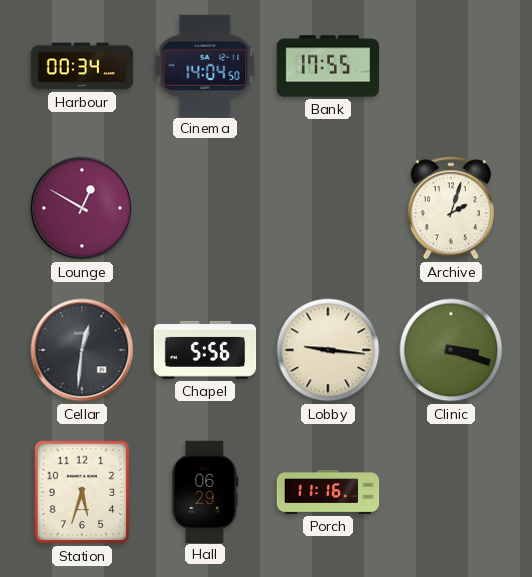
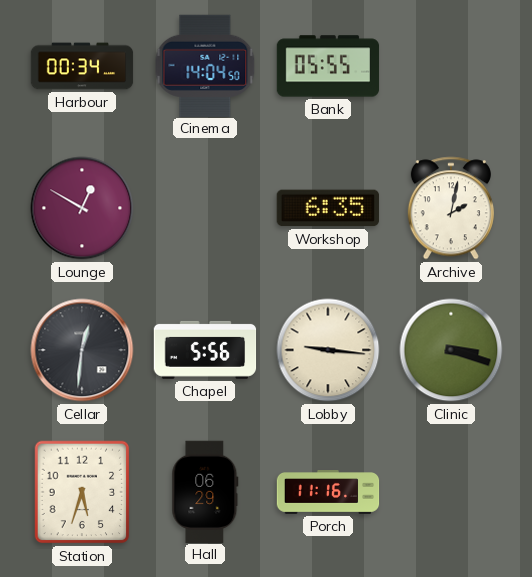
Bank: 17:55 -> 05:55
Workshop: none -> 6:35
Archive: 2:03 -> 2:02
